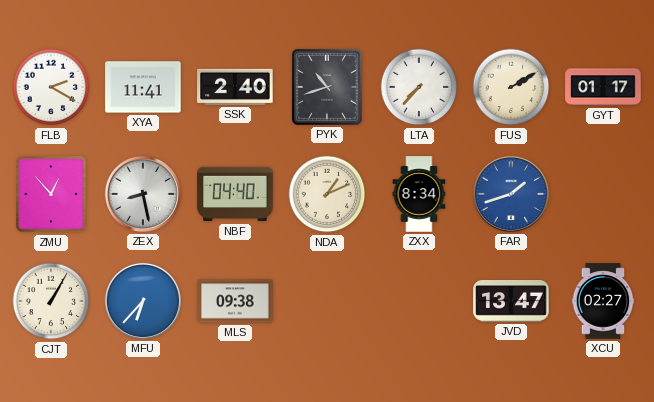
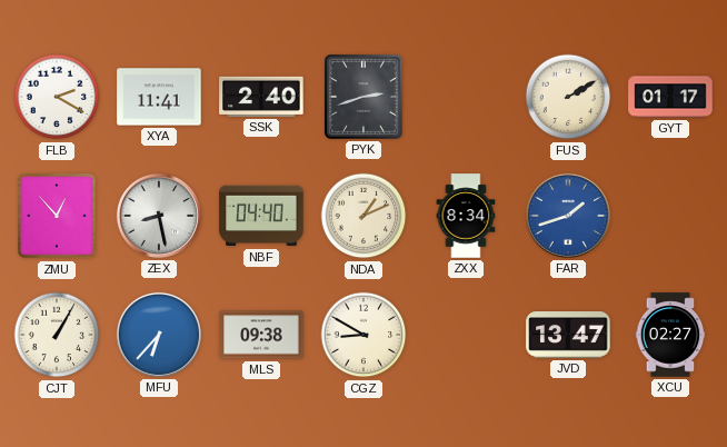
PYK: 10:42 -> 2:42
LTA: 7:37 -> none
CGZ: none -> 8:50
